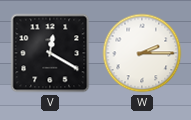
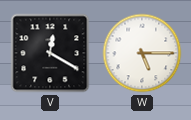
W: 2:15 -> 5:15
